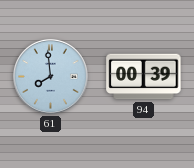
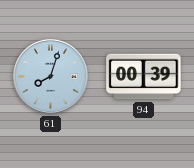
61: 7:59 -> 8:03
